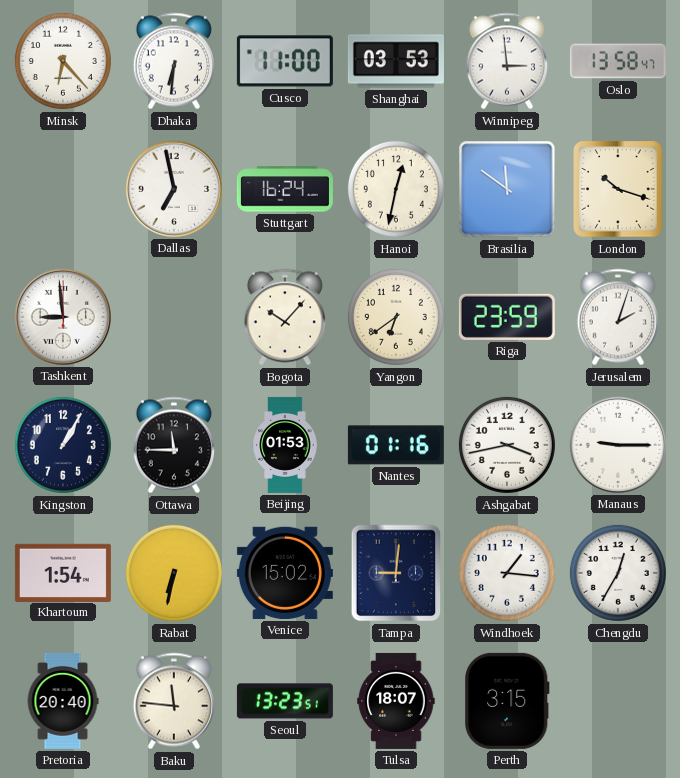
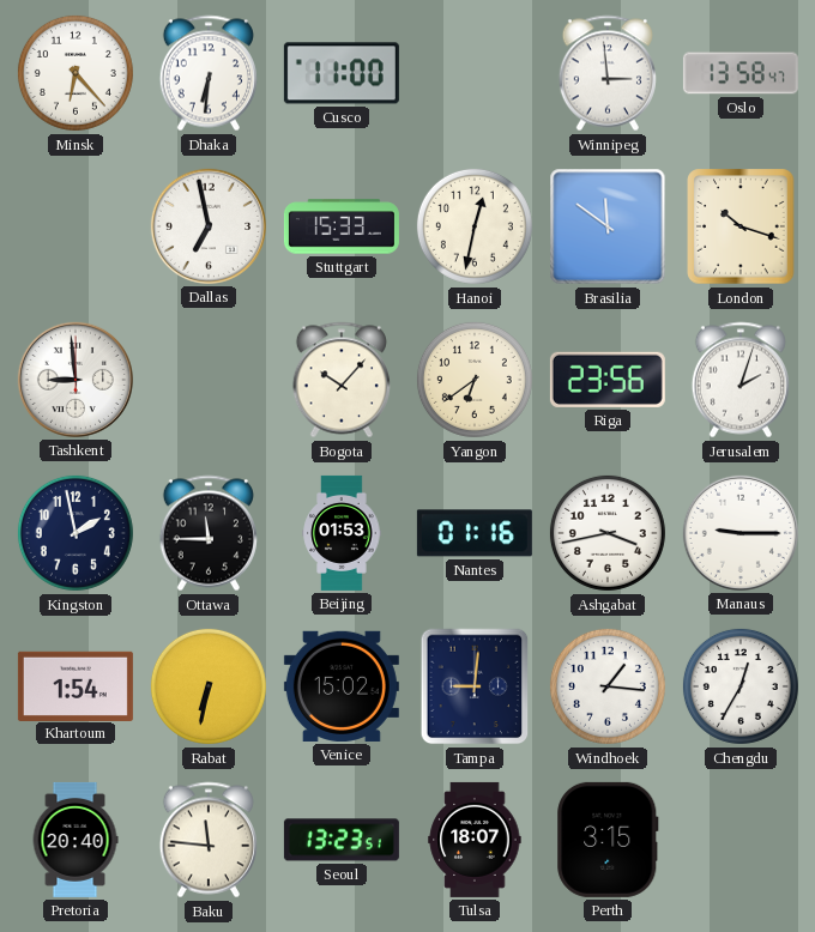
Shanghai: 03:53 -> none
Stuttgart: 16:24 -> 15:33
Riga: 23:59 -> 23:56
Kingston: 1:05 -> 1:58
